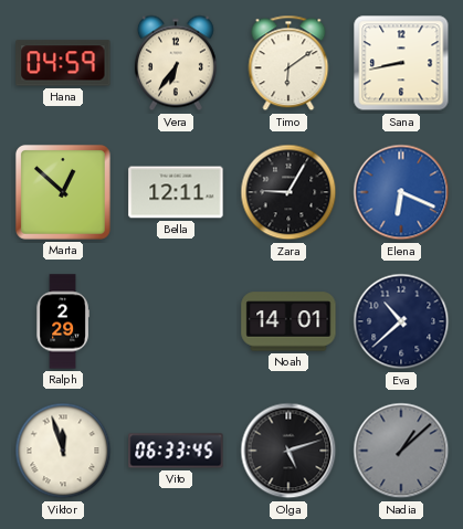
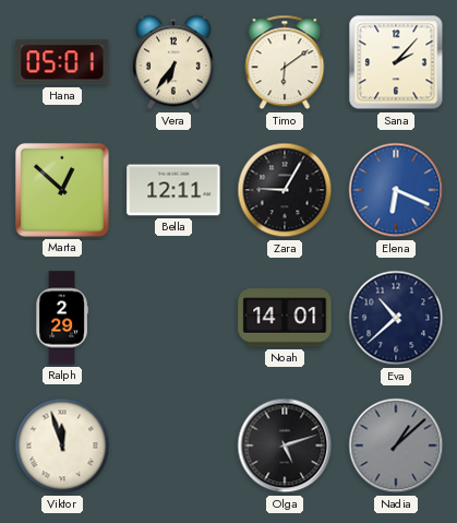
Hana: 04:59 -> 05:01
Sana: 8:43 -> 2:07
Vito: 06:33 -> none
